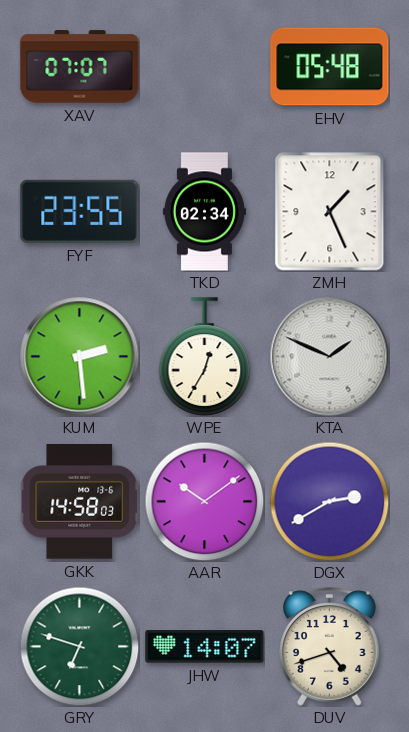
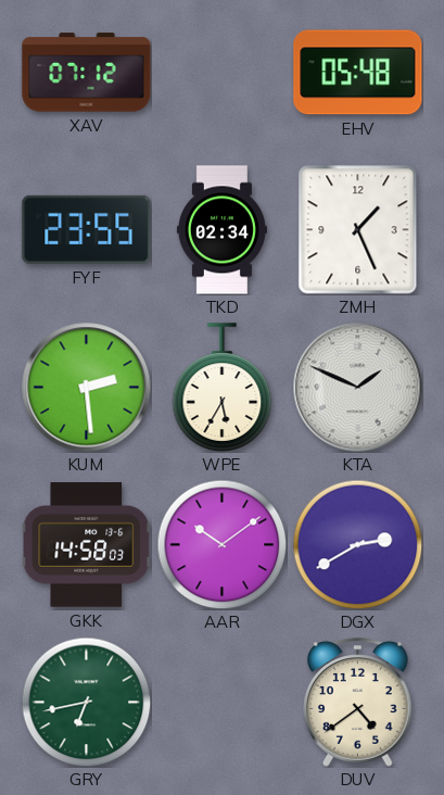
XAV: 07:07 -> 07:12
WPE: 12:35 -> 5:35
GRY: 6:48 -> 6:43
JHW: 14:07 -> none
DUV: 4:42 -> 4:39
